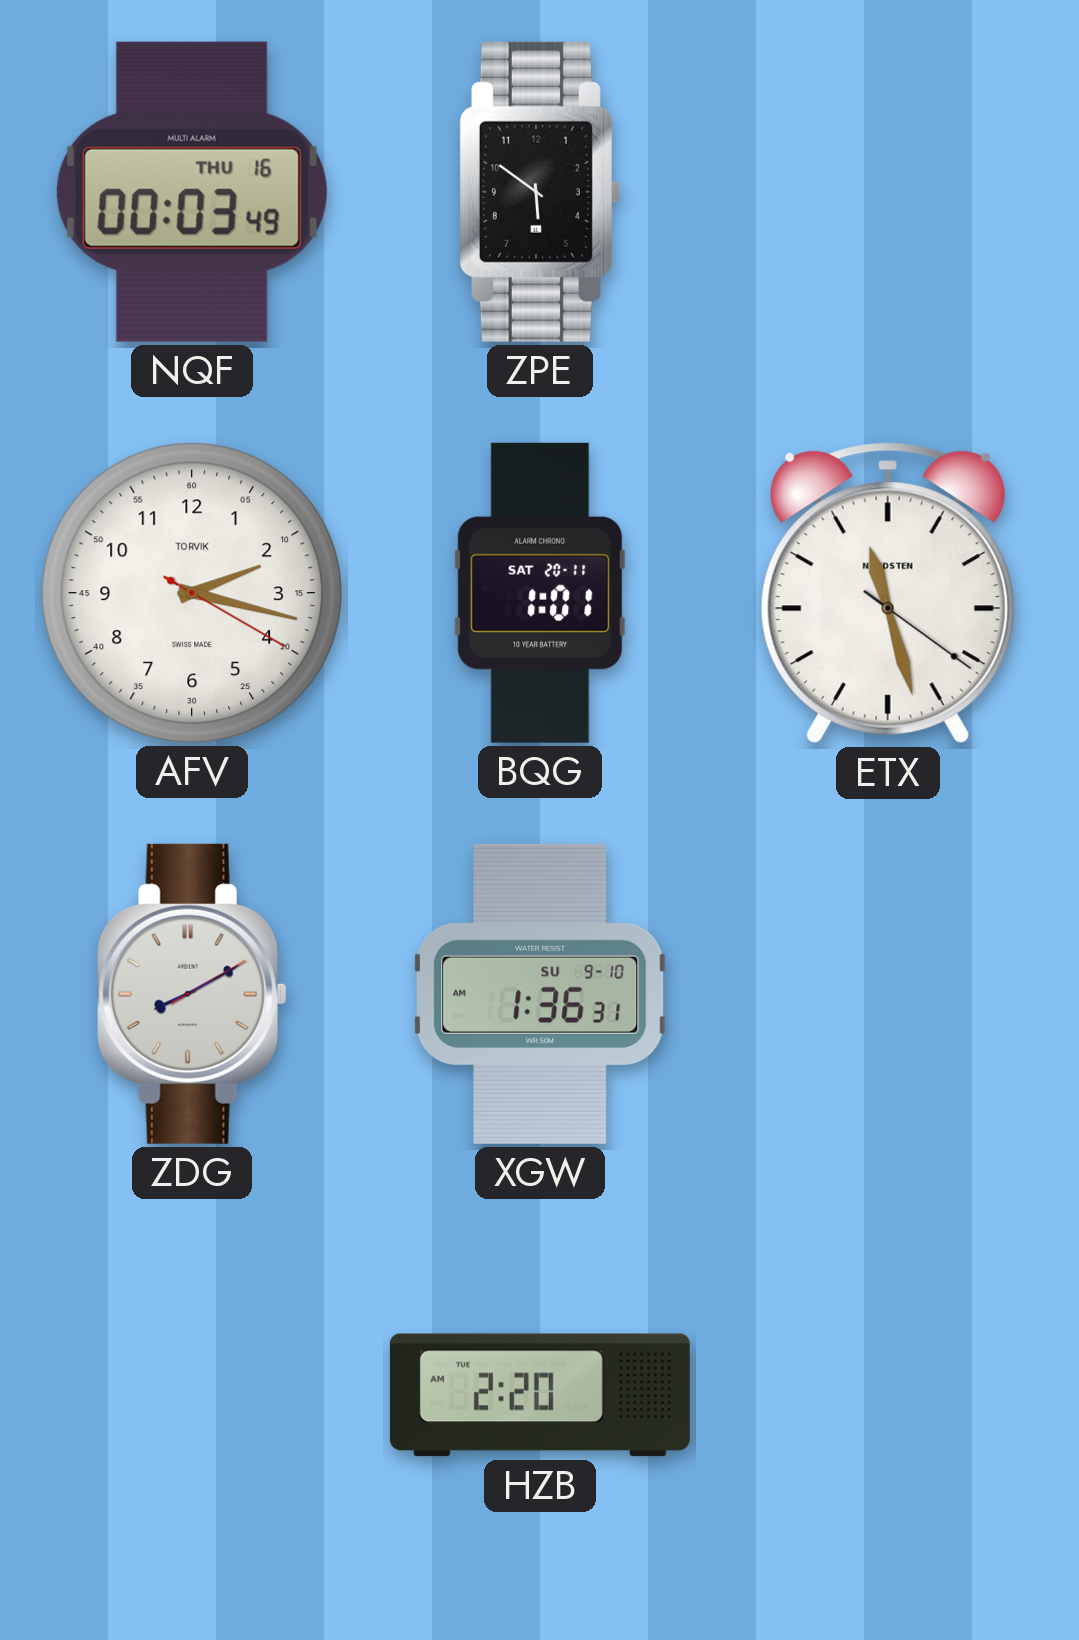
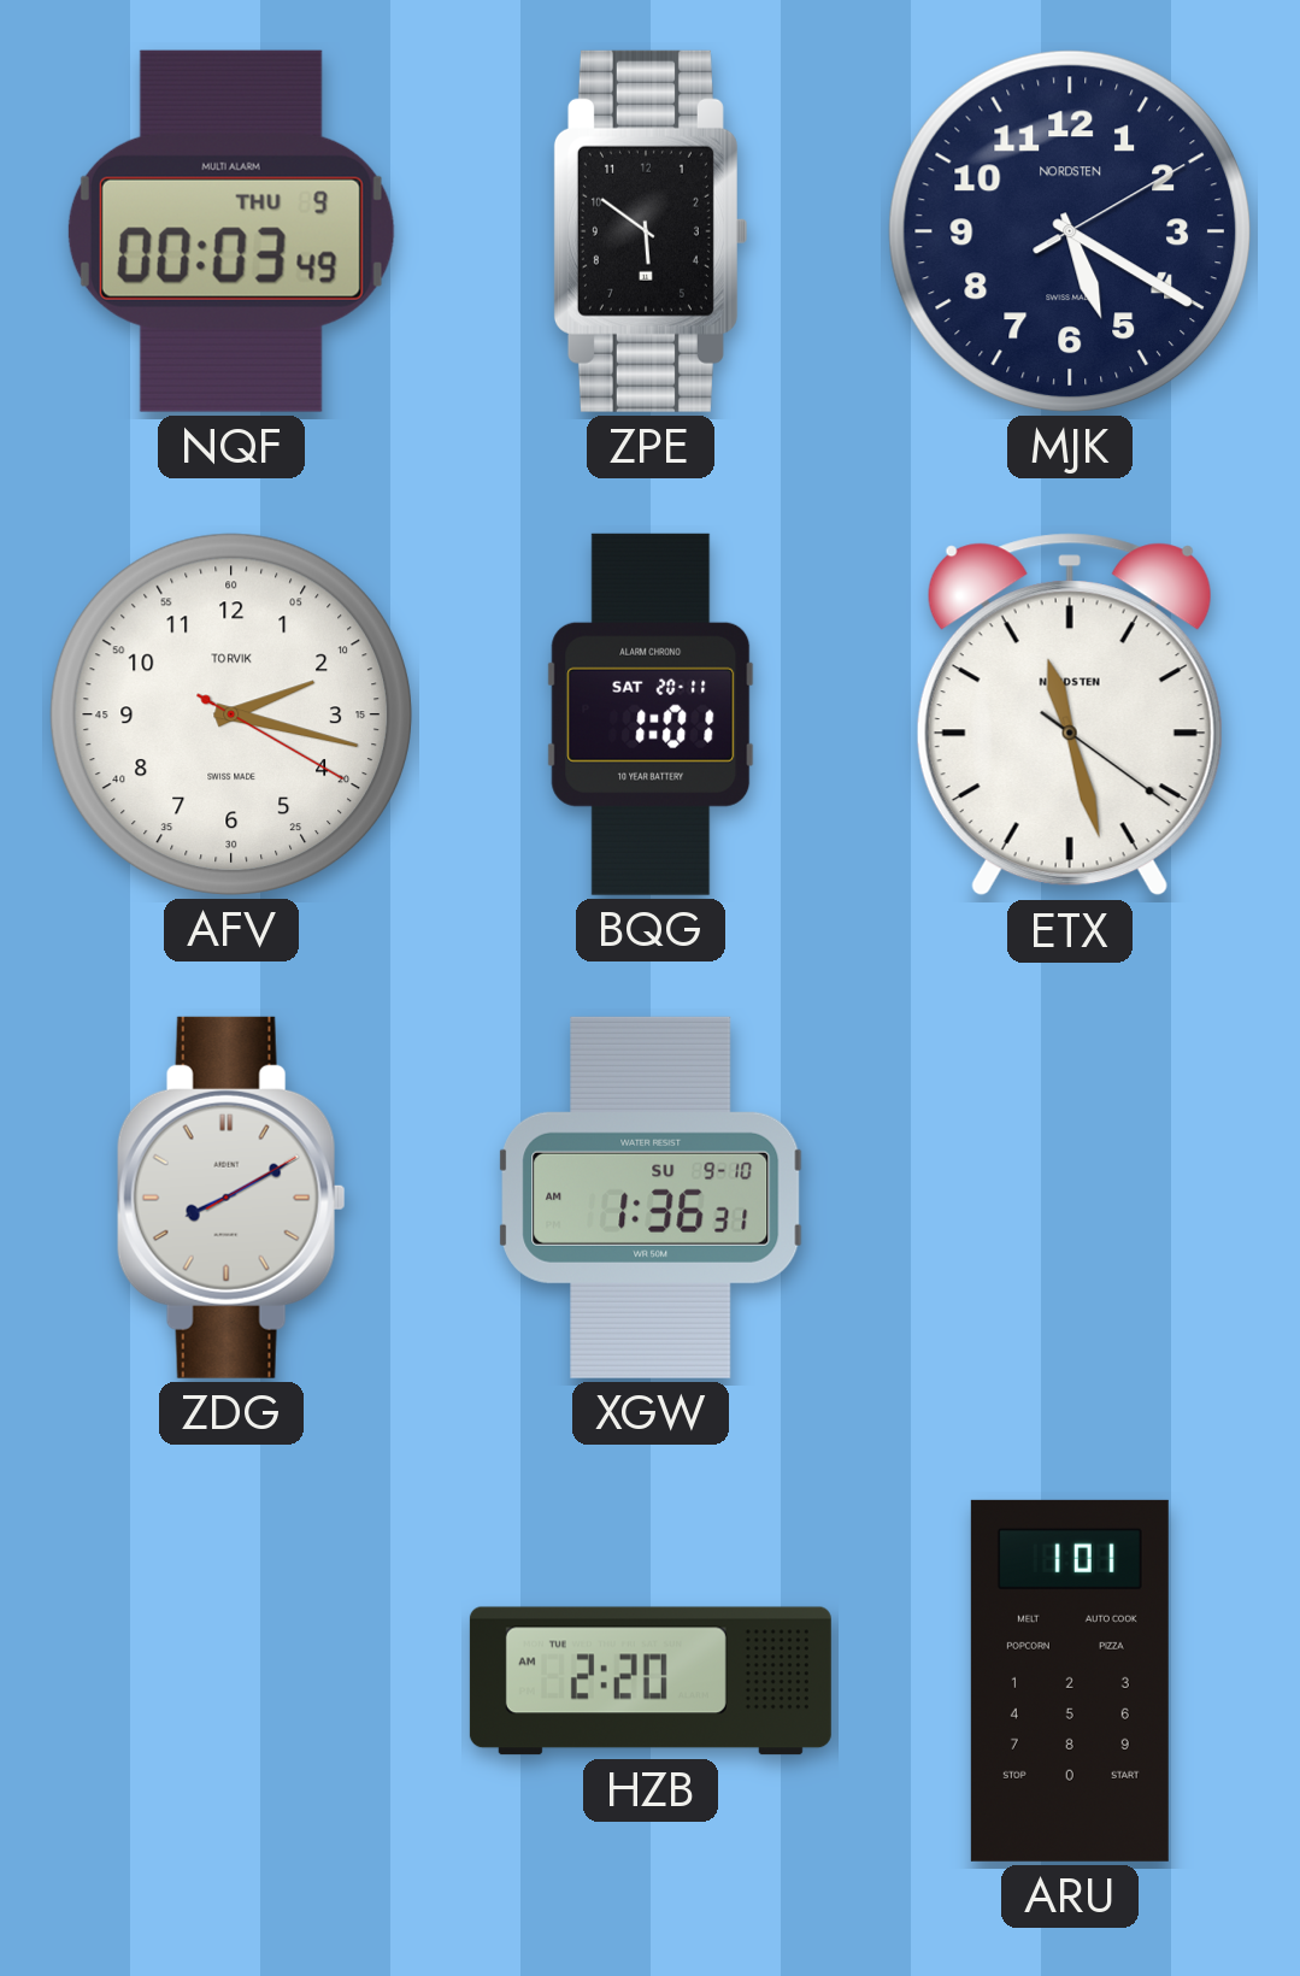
NQF date: THU 16 -> THU 9
MJK: none -> 5:20
ARU: none -> 1:01
